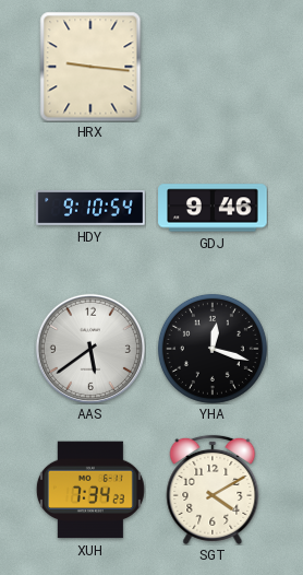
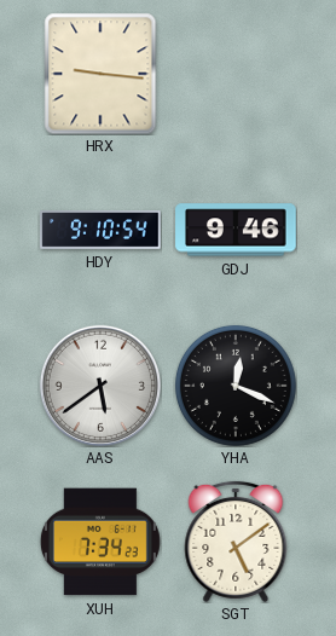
YHA: 12:18 -> 12:19
SGT: 4:10 -> 5:09
